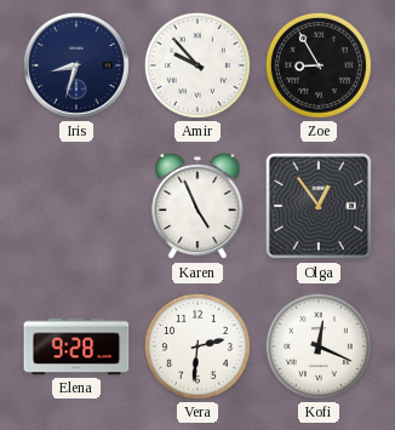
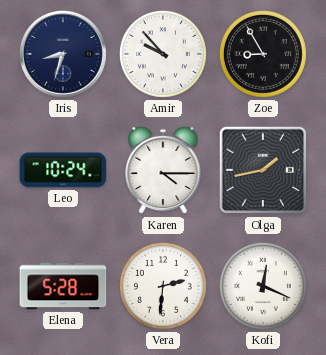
Leo: none -> 10:24
Karen: 4:56 -> 4:15
Olga: 12:54 -> 1:43
Elena: 9:28 -> 5:28
